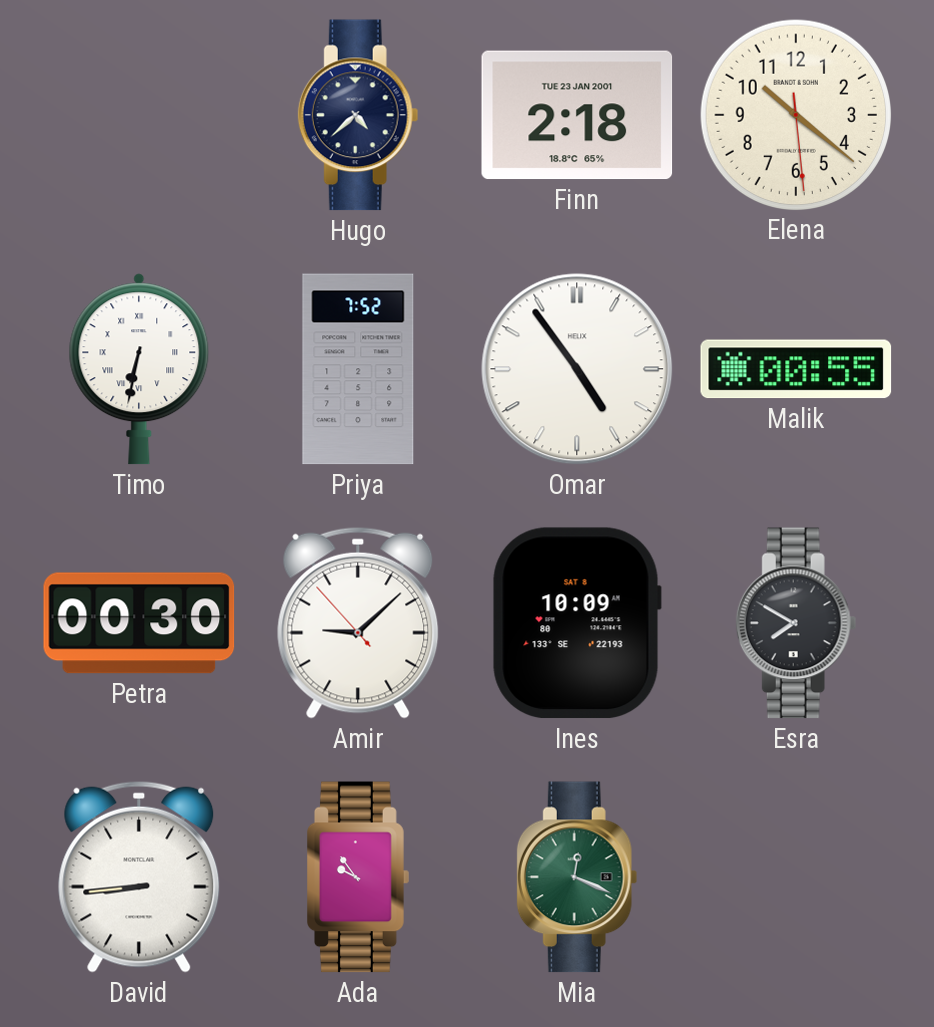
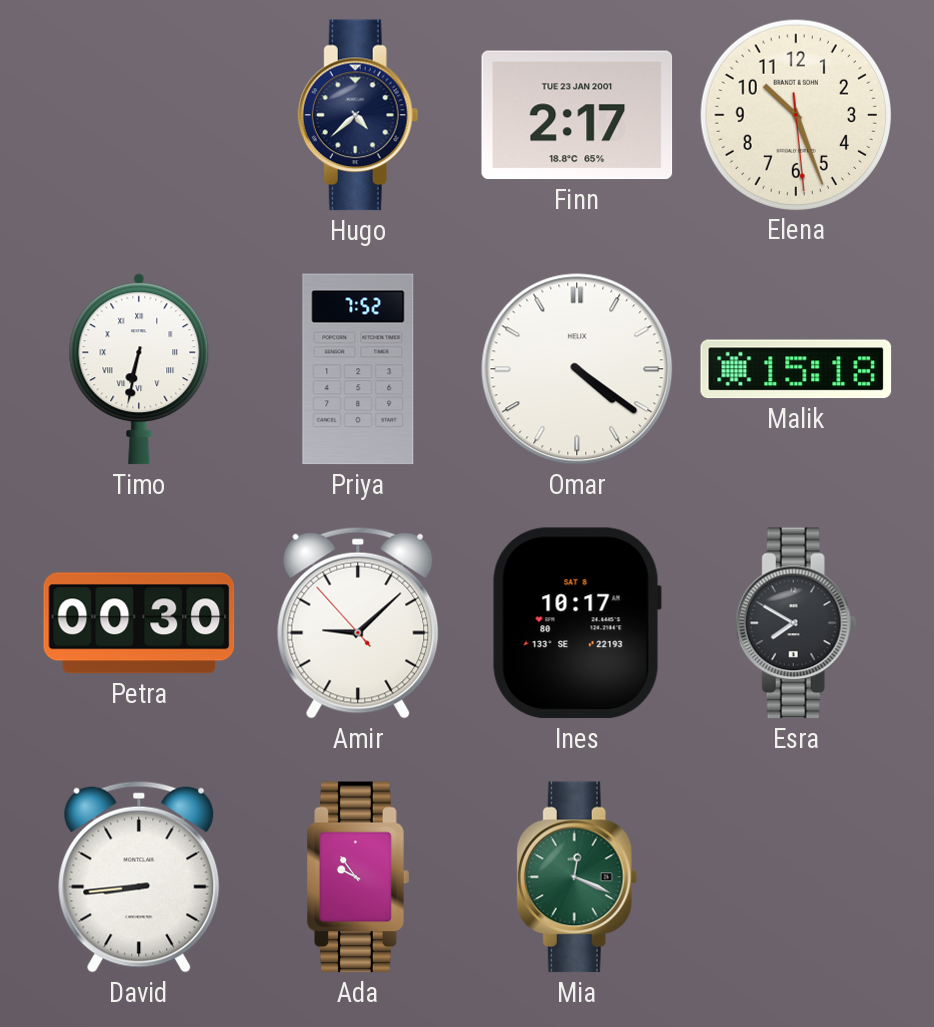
Finn: 2:18 -> 2:17
Elena: 10:21 -> 10:26
Omar: 4:54 -> 4:21
Malik: 00:55 -> 15:18
Ines: 10:09 -> 10:17
